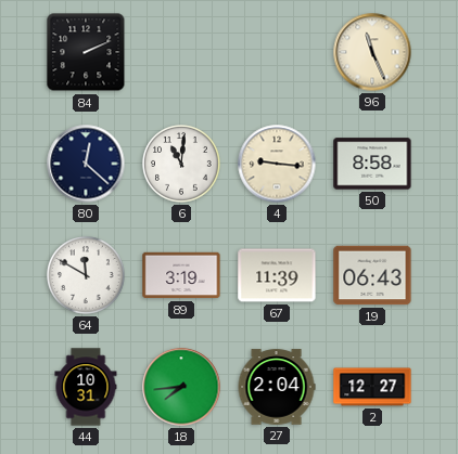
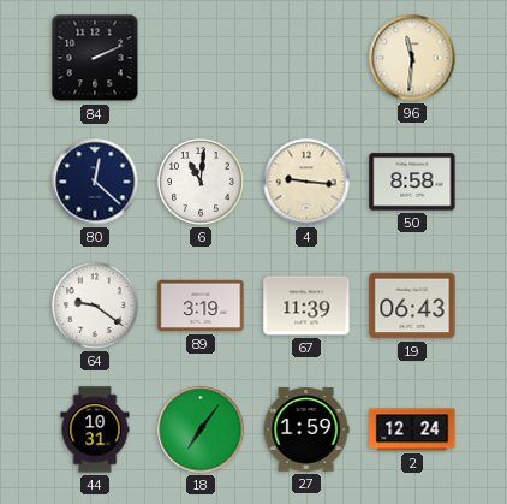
96: 11:26 -> 11:31
64: 11:50 -> 9:21
18: 7:44 -> 7:06
27: 2:04 -> 1:59
2: 12:27 -> 12:24
